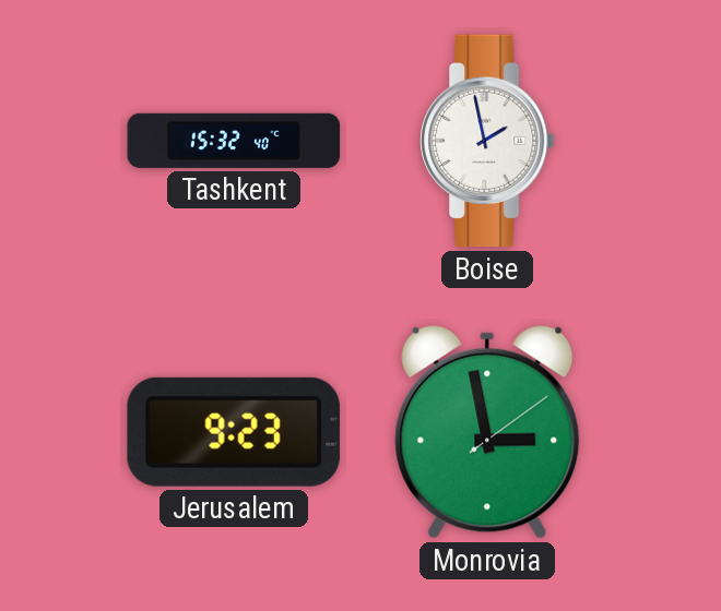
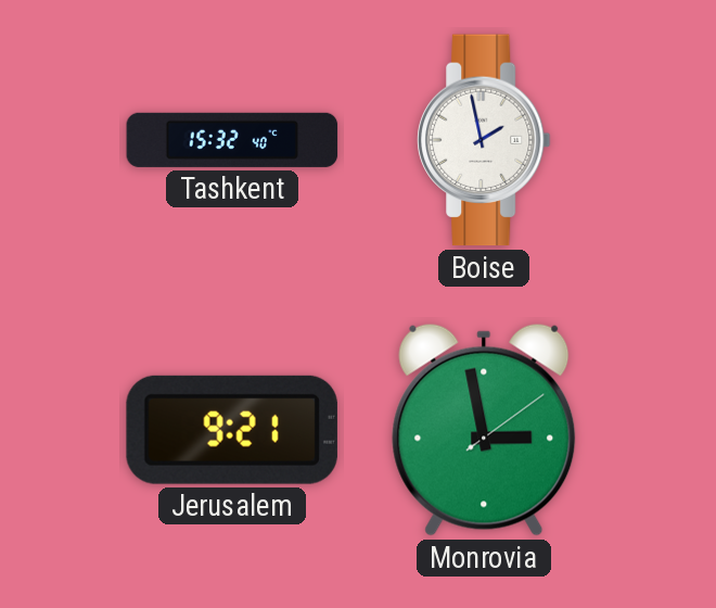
Jerusalem: 9:23 -> 9:21
